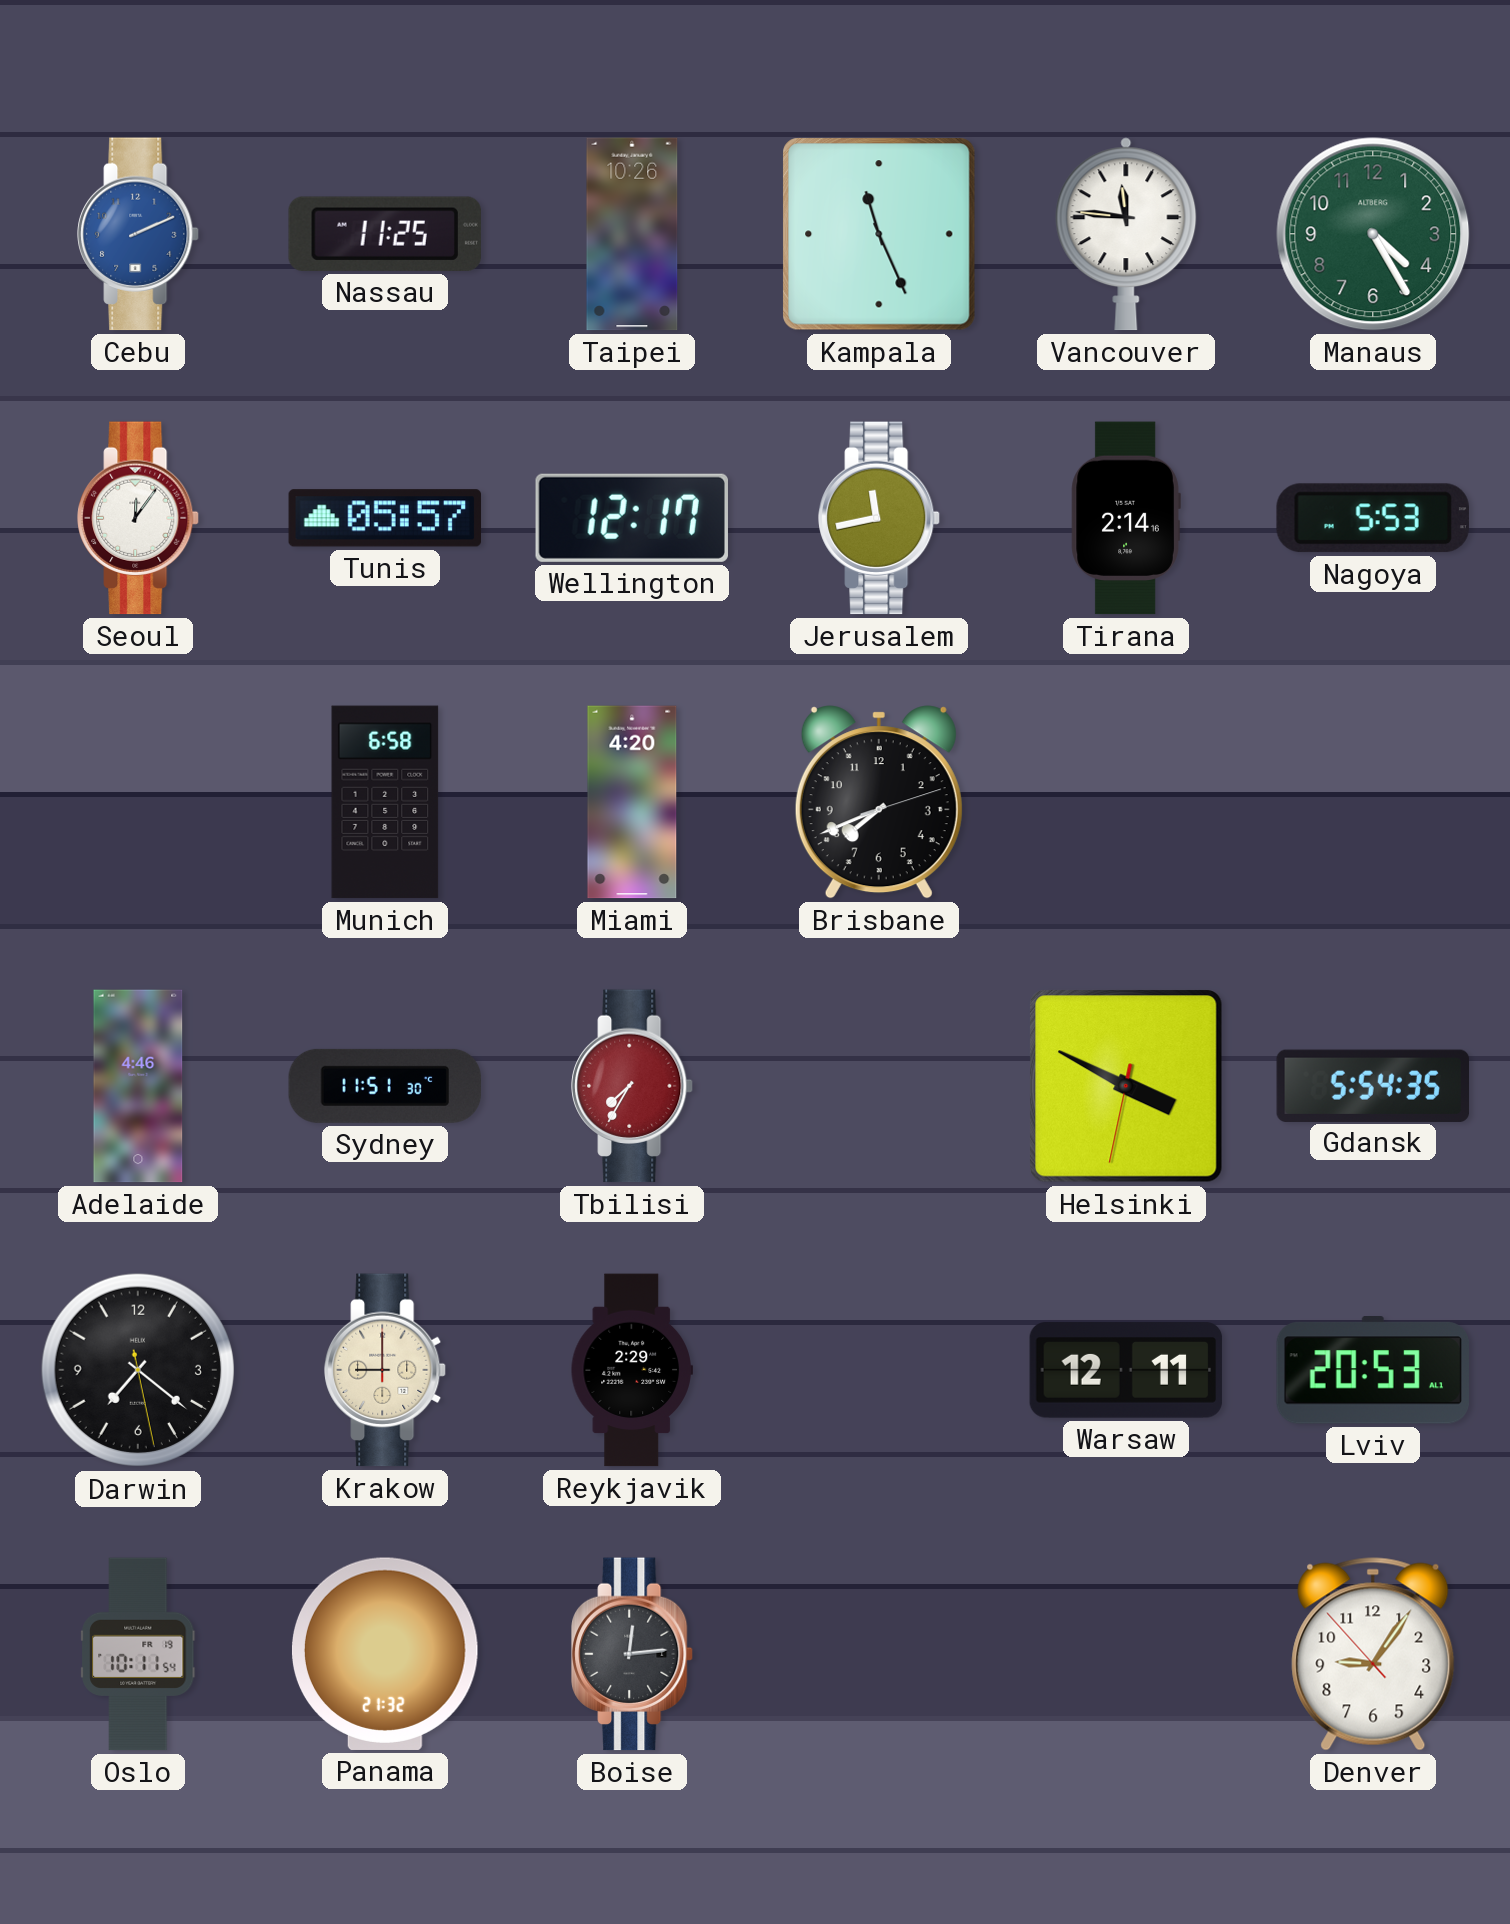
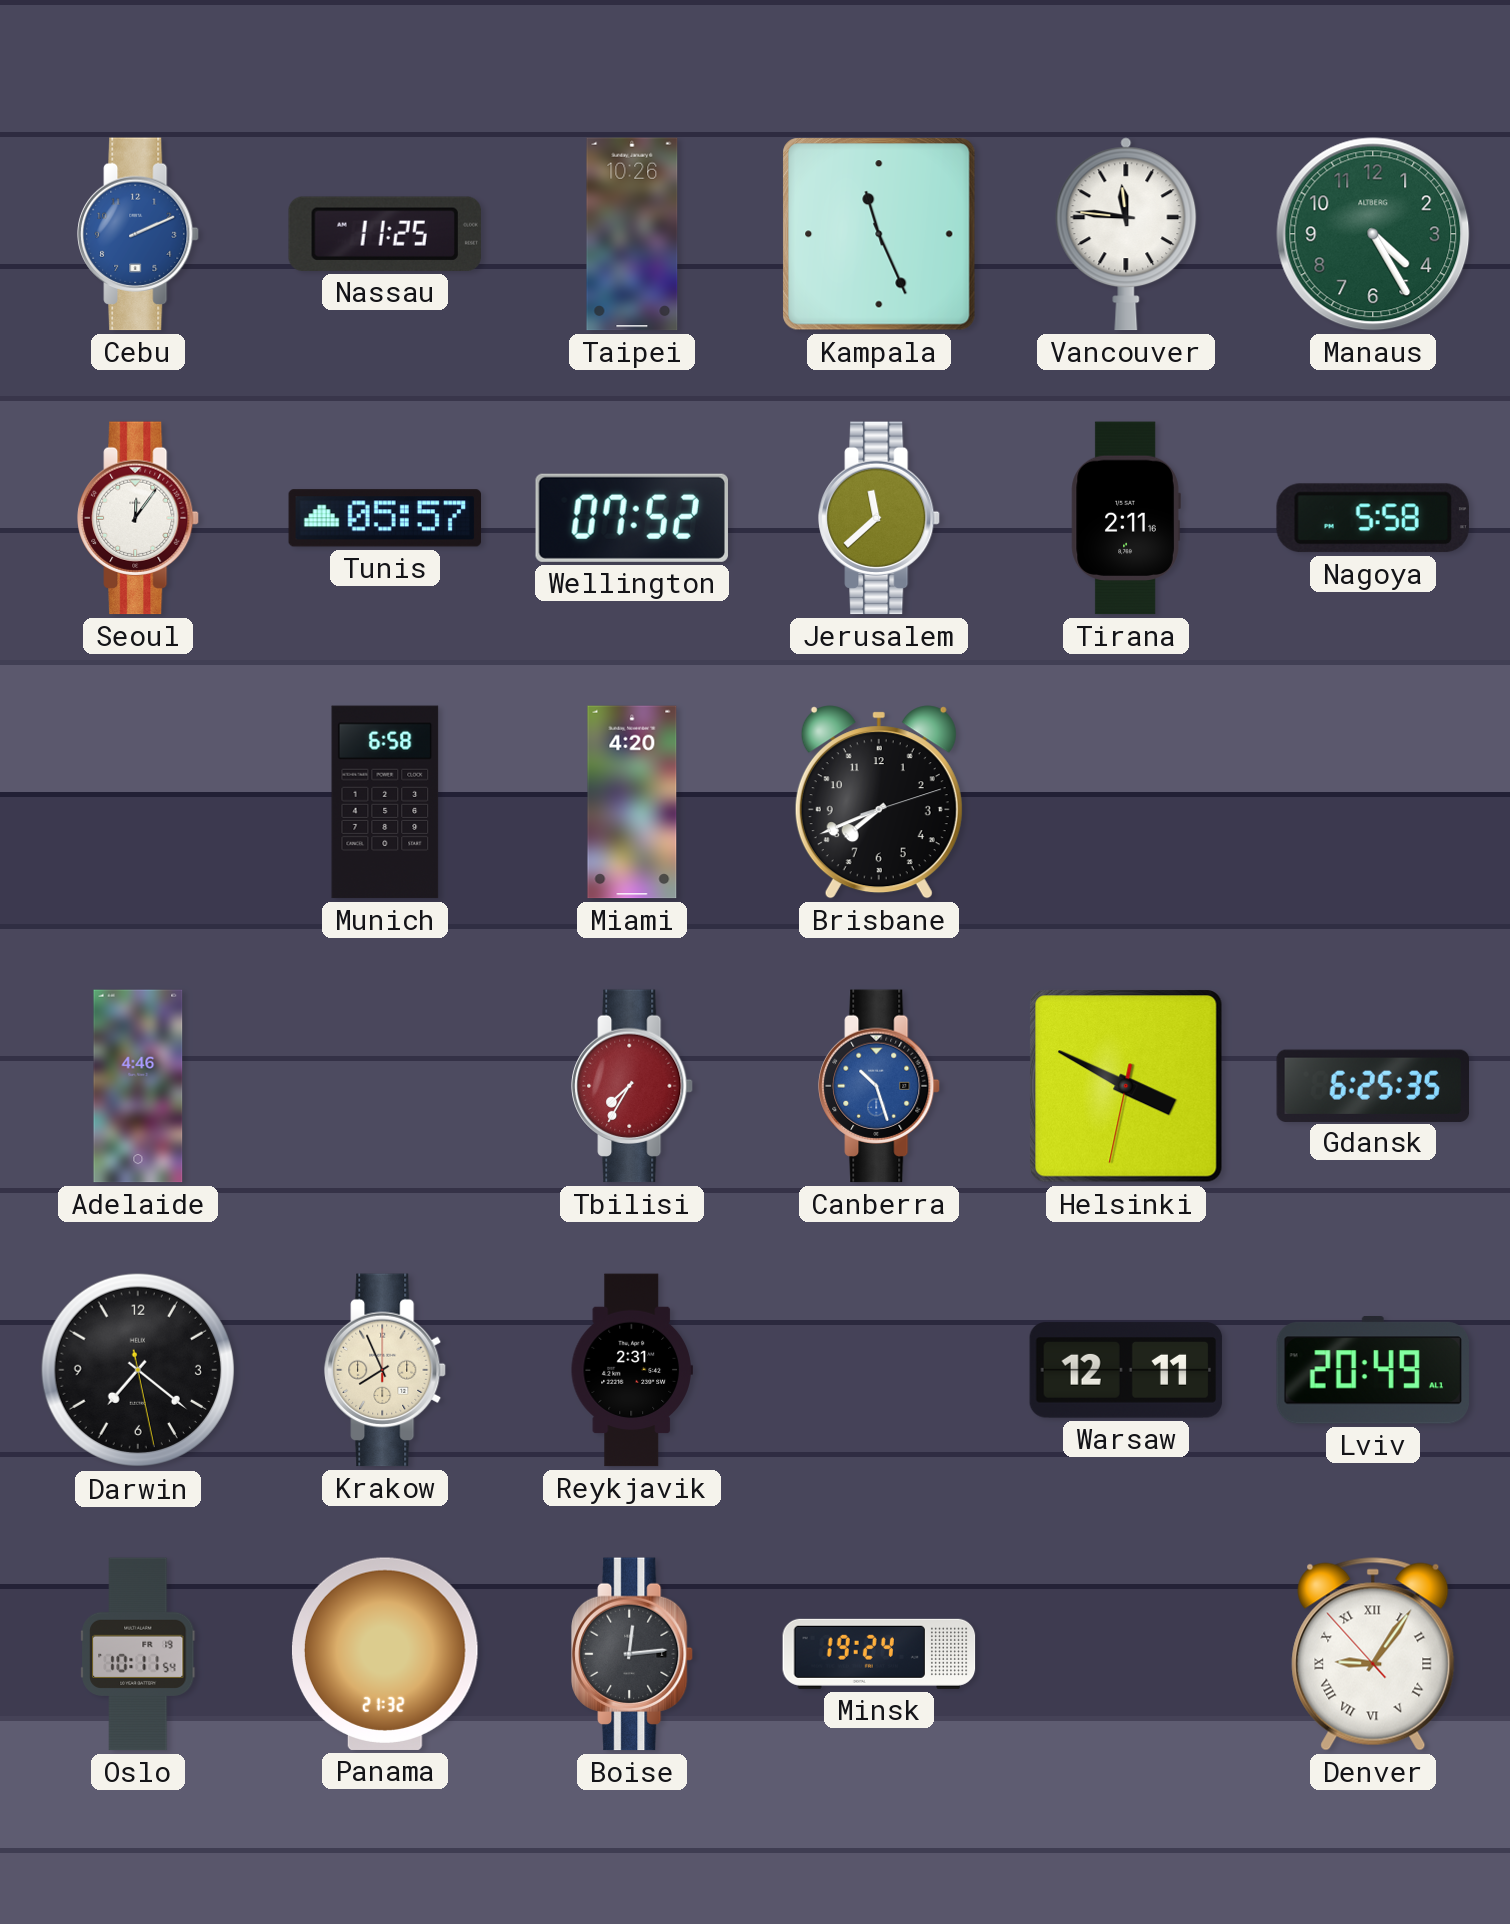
Wellington: 12:17 -> 07:52
Jerusalem: 11:43 -> 11:38
Tirana: 2:14 -> 2:11
Nagoya: 5:53 -> 5:58
Sydney: 11:51 -> none
Canberra: none -> 10:27
Gdansk: 5:54 -> 6:25
Krakow: 9:00 -> 7:56
Reykjavik: 2:29 -> 2:31
Lviv: 20:53 -> 20:49
Minsk: none -> 19:24
Denver numerals: Arabic -> Roman
